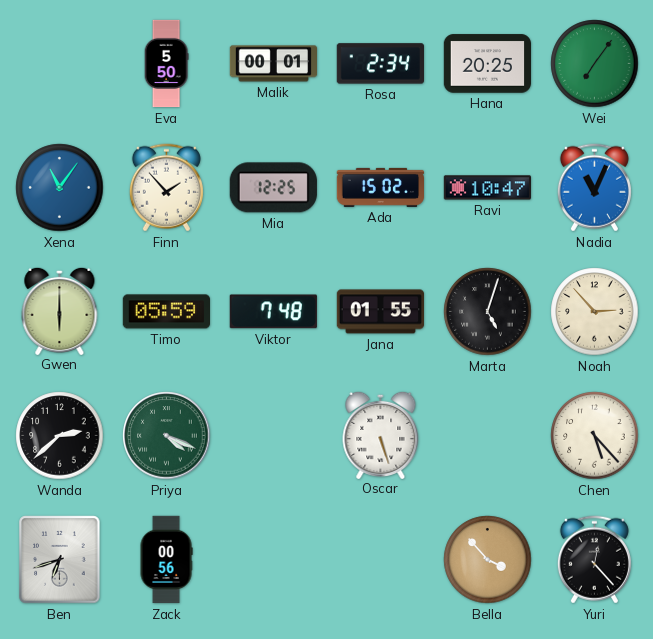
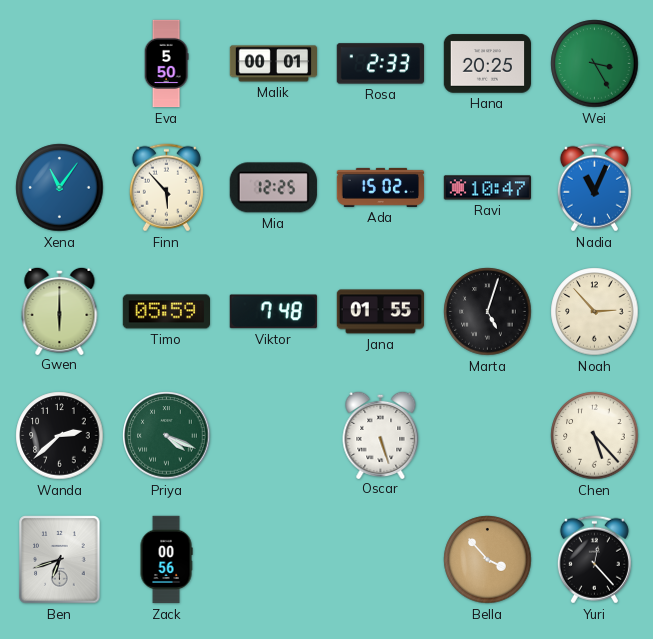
Rosa: 2:34 -> 2:33
Wei: 7:06 -> 3:25
Finn: 1:53 -> 5:53
